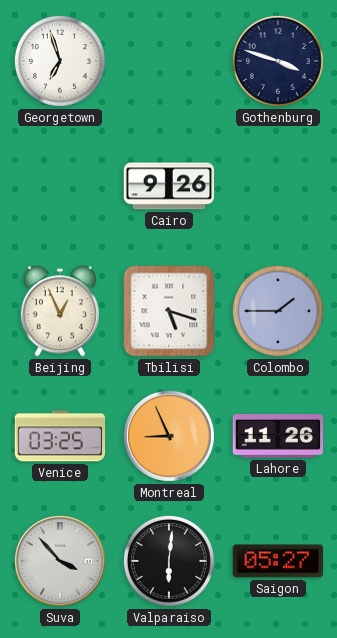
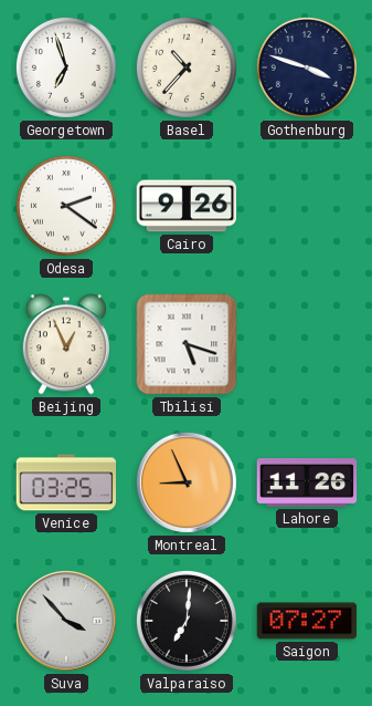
Basel: none -> 10:37
Odesa: none -> 2:21
Colombo: 1:45 -> none
Valparaiso: 6:01 -> 7:01
Saigon: 05:27 -> 07:27
